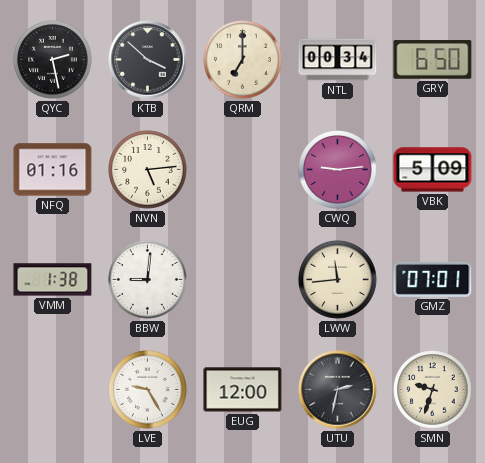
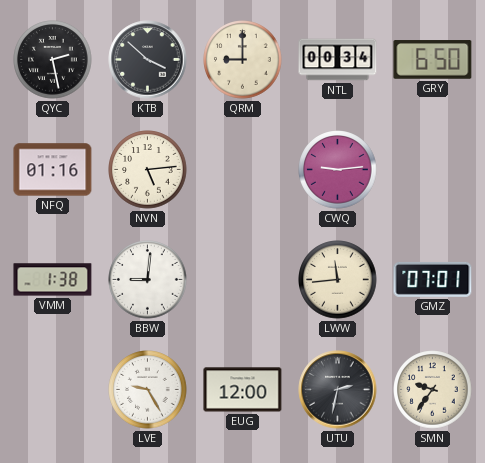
QRM: 7:00 -> 9:00
VBK: 5:09 -> none
SMN: 9:33 -> 9:36
